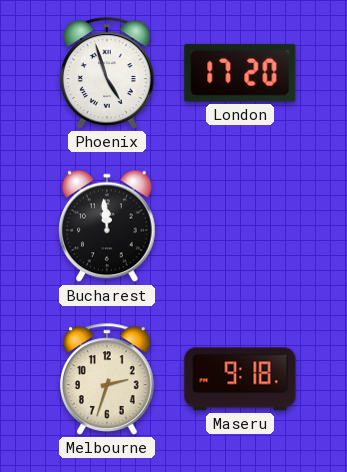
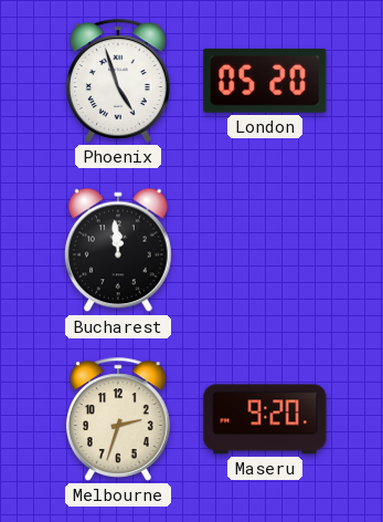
London: 17:20 -> 05:20
Maseru: 9:18 -> 9:20
